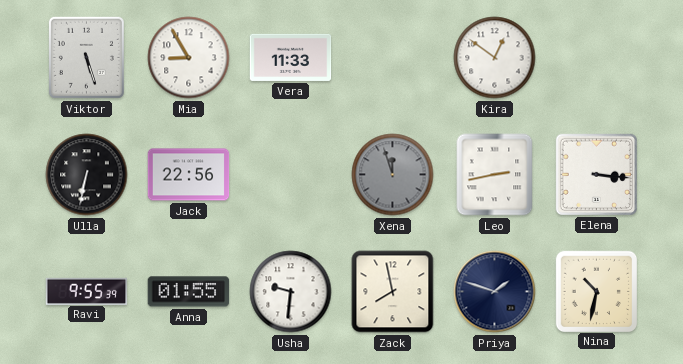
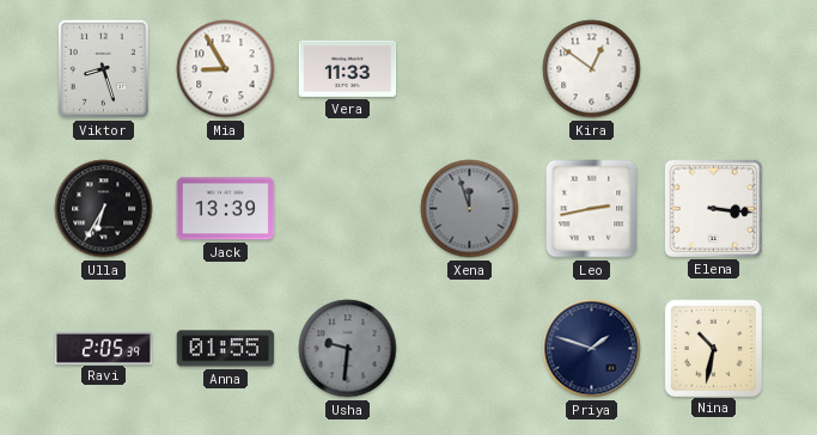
Viktor: 5:27 -> 8:27
Ulla: 6:32 -> 6:35
Jack: 22:56 -> 13:39
Ravi: 9:55 -> 2:05
Usha dial: white -> grey
Zack: 7:58 -> none
